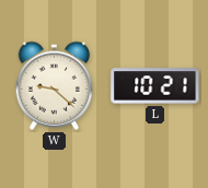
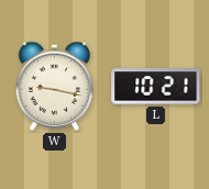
W: 9:22 -> 9:17
